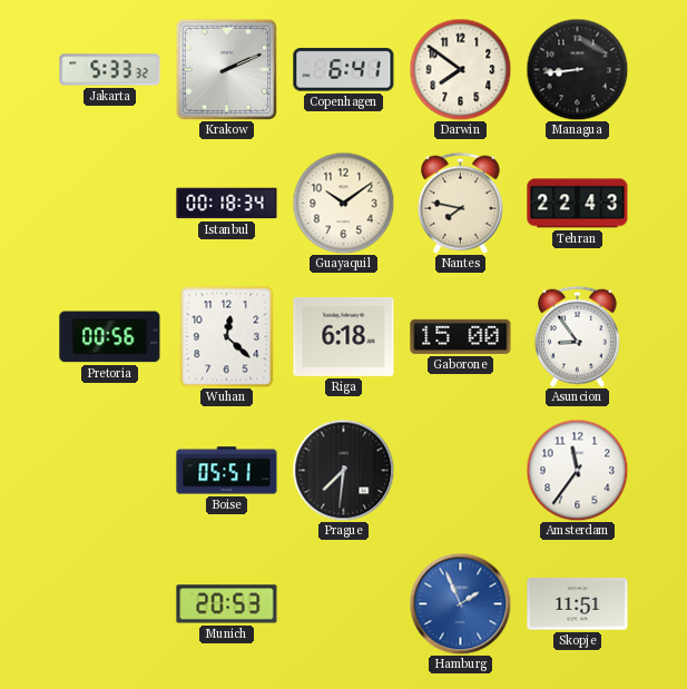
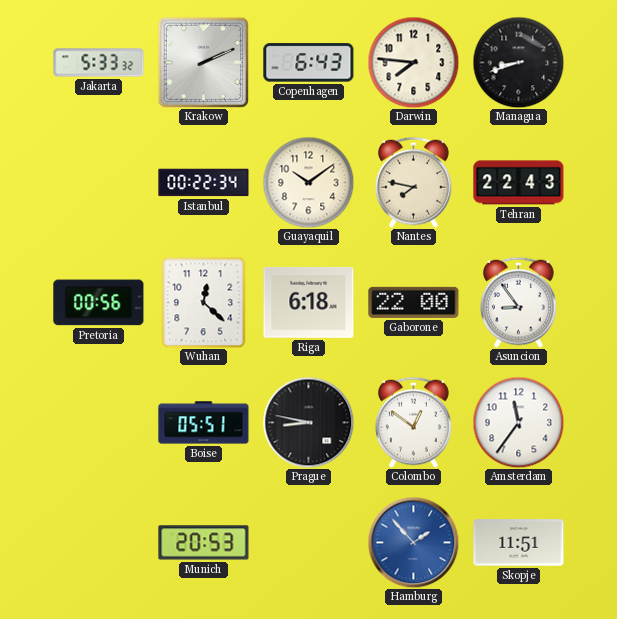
Copenhagen: 6:41 -> 6:43
Darwin: 7:51 -> 7:46
Managua: 8:44 -> 8:42
Istanbul: 00:18 -> 00:22
Gaborone: 15:00 -> 22:00
Prague: 7:31 -> 8:47
Colombo: none -> 12:51
Hamburg: 1:56 -> 1:53
